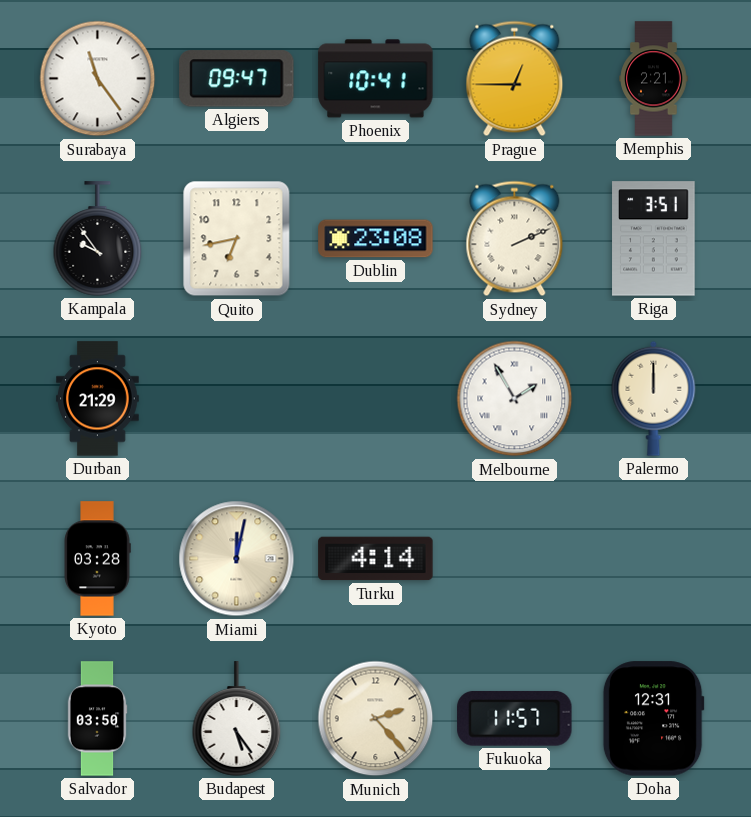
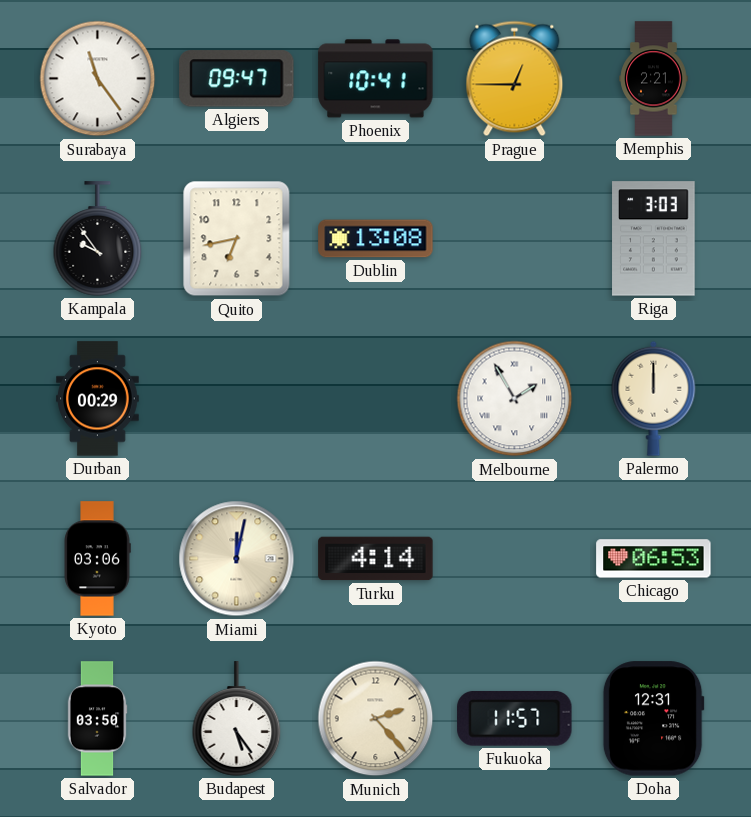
Dublin: 23:08 -> 13:08
Sydney: 2:11 -> none
Riga: 3:51 -> 3:03
Durban: 21:29 -> 00:29
Kyoto: 03:28 -> 03:06
Chicago: none -> 06:53
